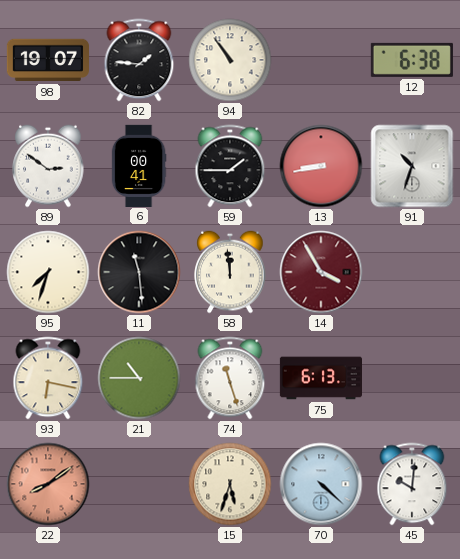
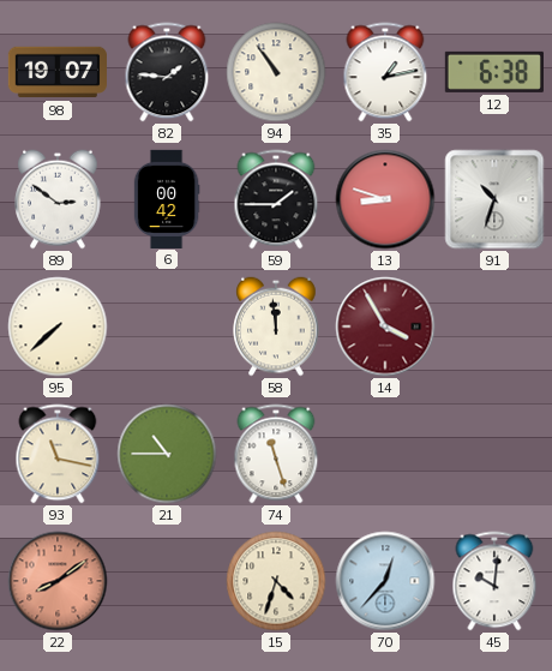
35: none -> 1:13
6: 00:41 -> 00:42
13: 8:43 -> 8:48
95: 7:33 -> 7:38
11: 11:29 -> none
93: 6:17 -> 11:17
75: 6:13 -> none
15: 5:33 -> 4:33
70: 4:22 -> 12:37
